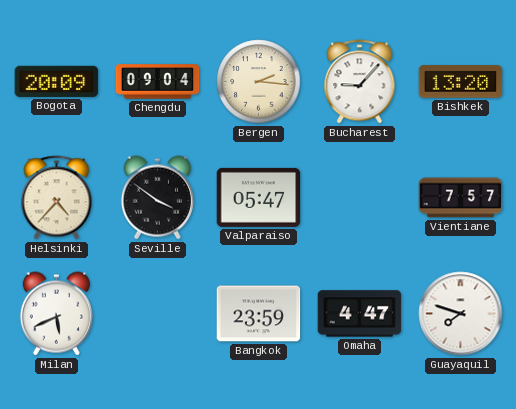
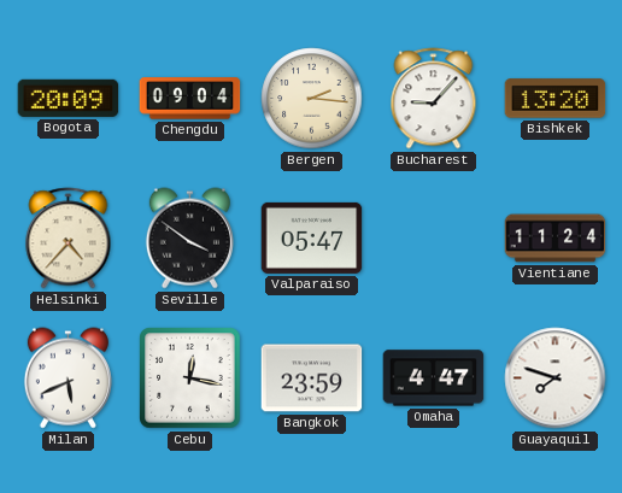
Vientiane: 7:57 -> 11:24
Cebu: none -> 12:17
